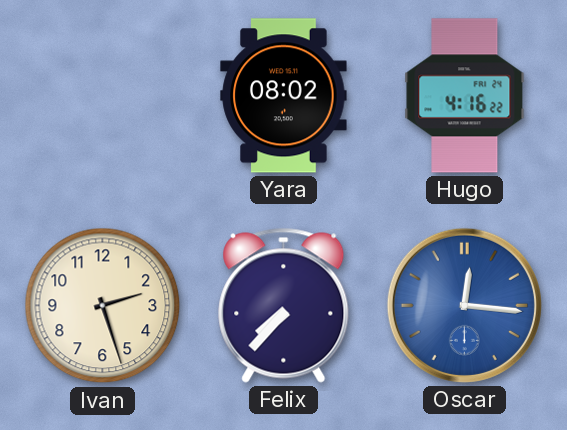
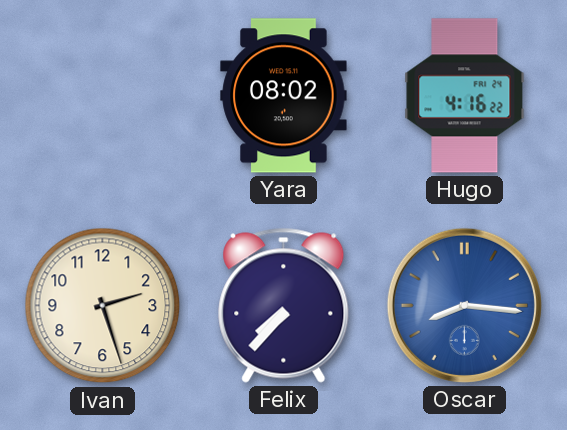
Oscar: 12:16 -> 8:16
